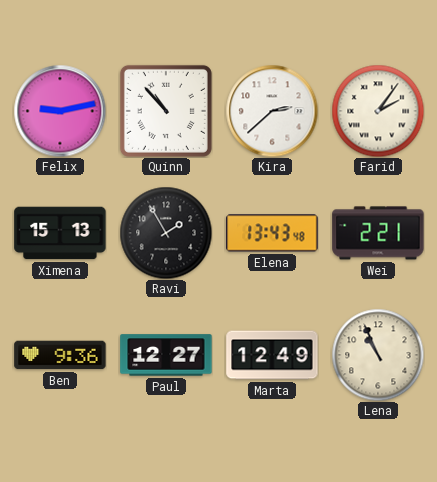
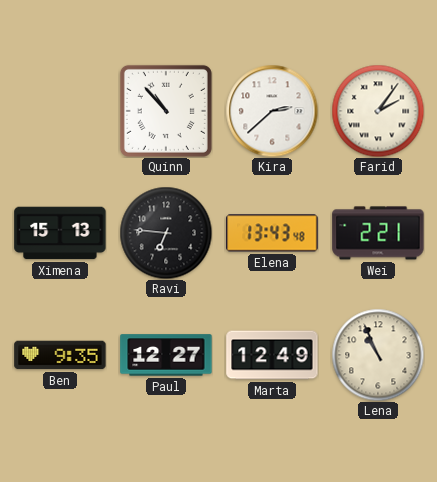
Felix: 9:13 -> none
Ravi: 1:55 -> 6:46
Ben: 9:36 -> 9:35
